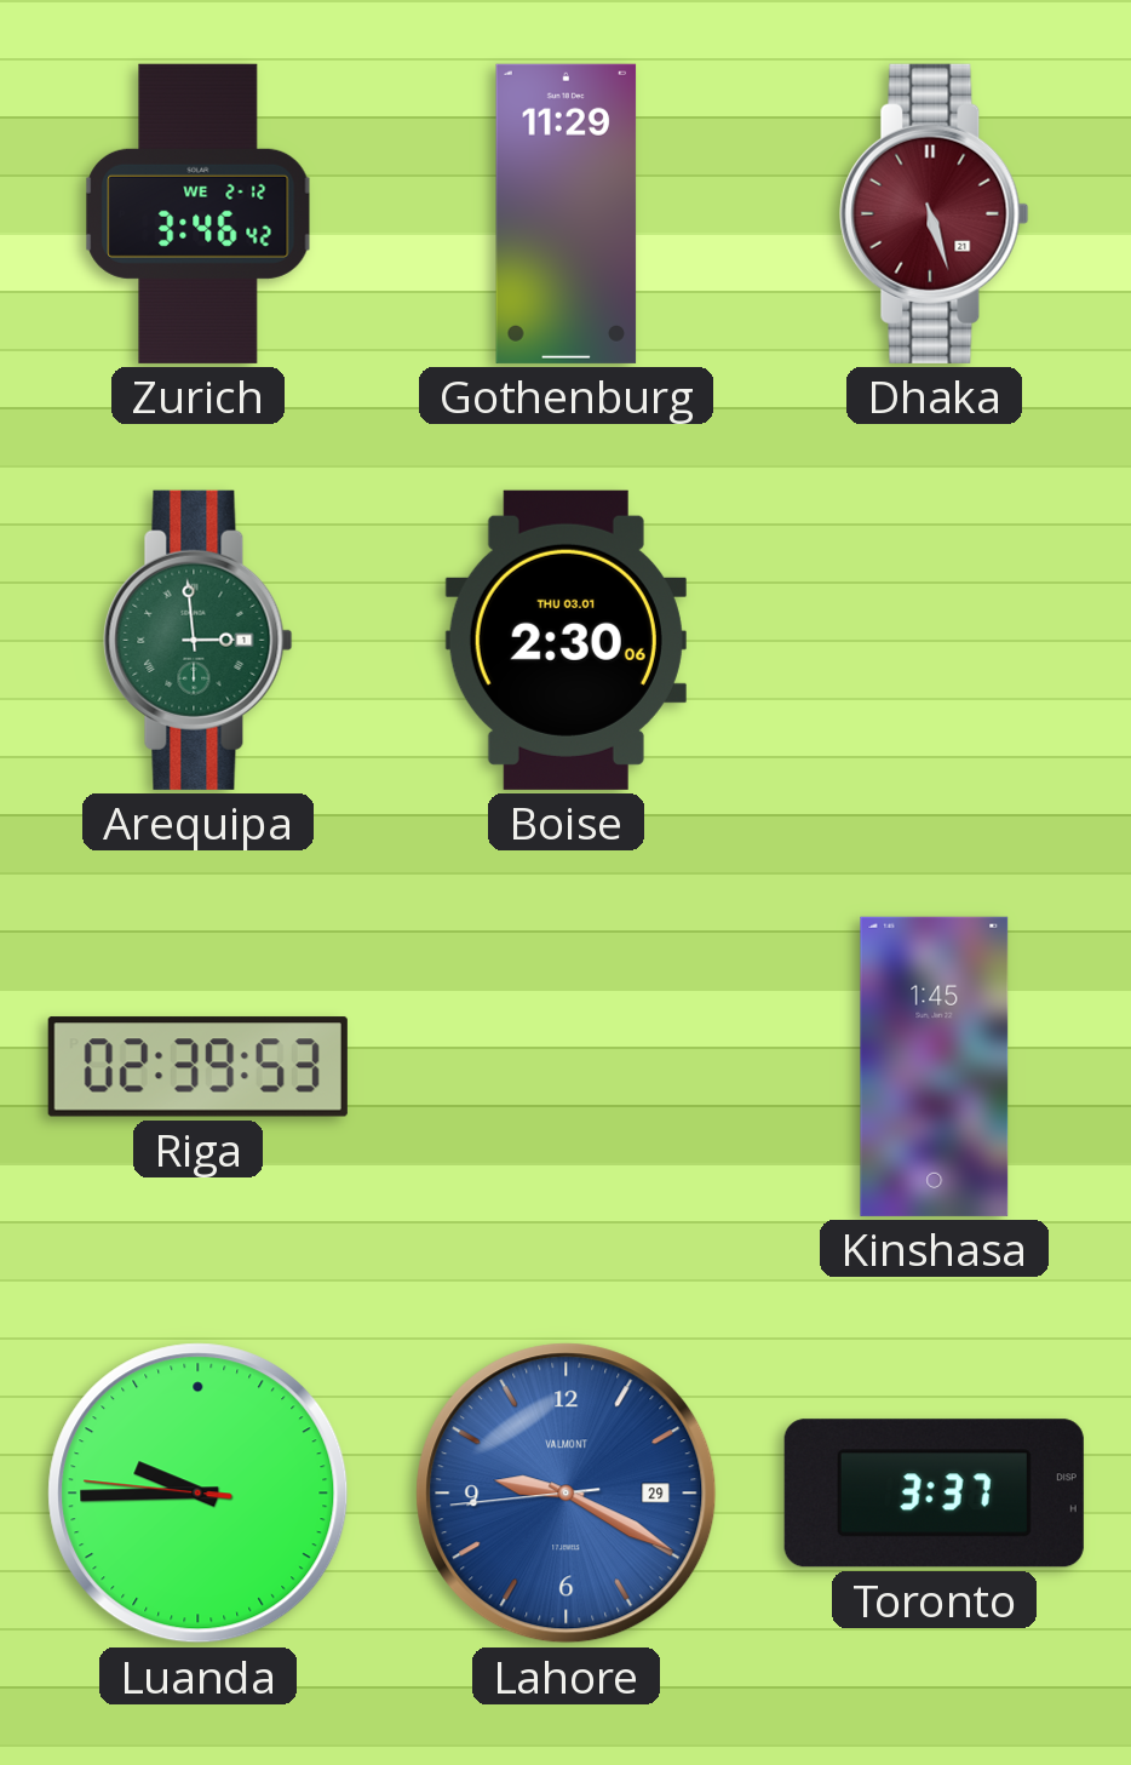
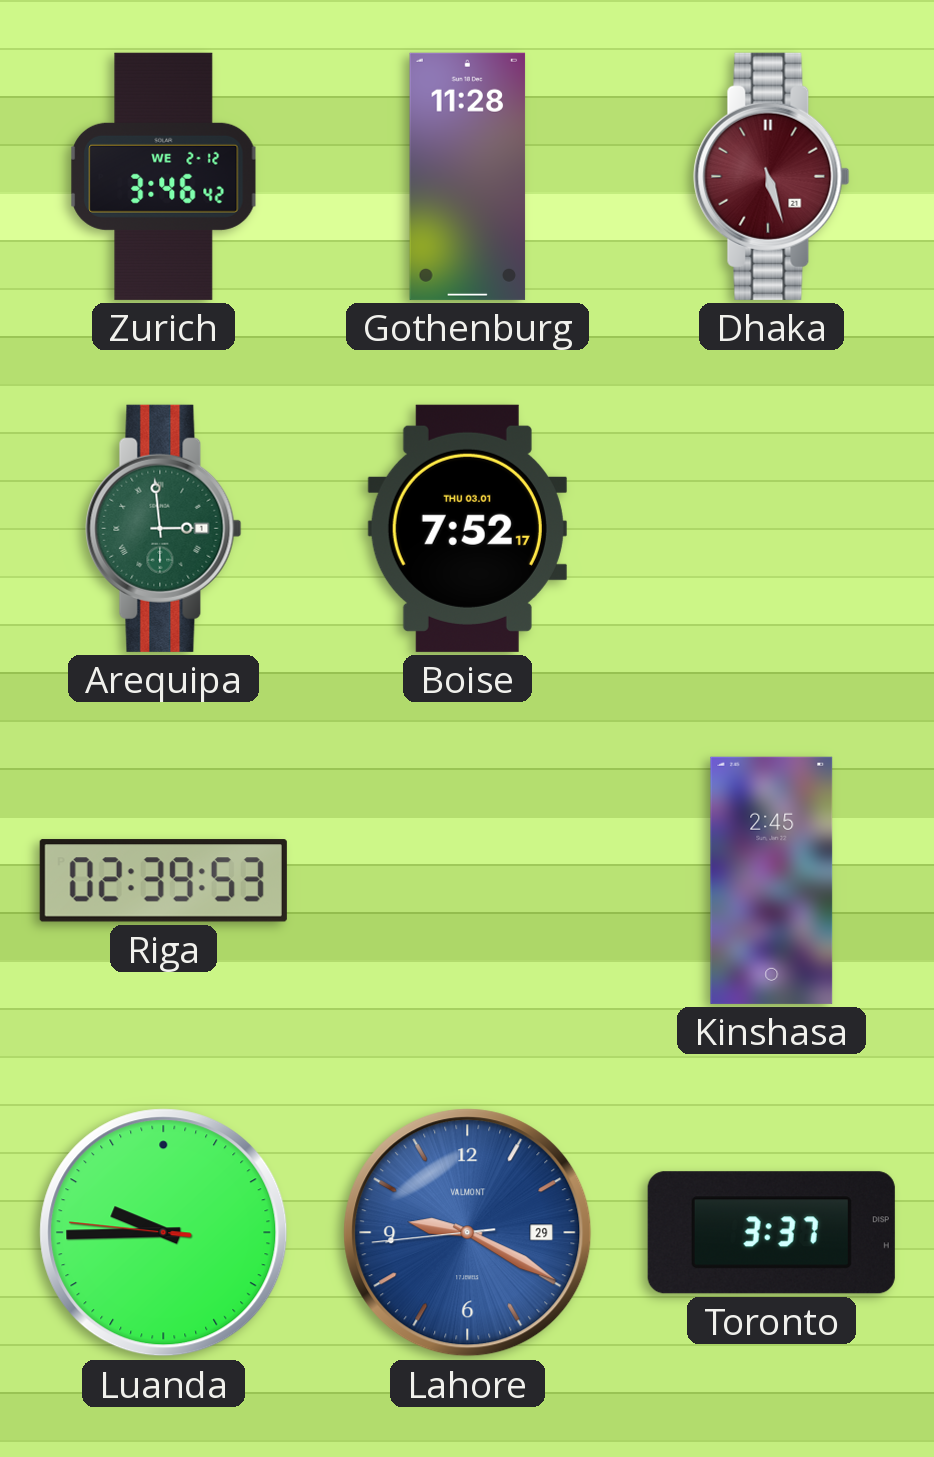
Gothenburg: 11:29 -> 11:28
Boise: 2:30 -> 7:52
Kinshasa: 1:45 -> 2:45
